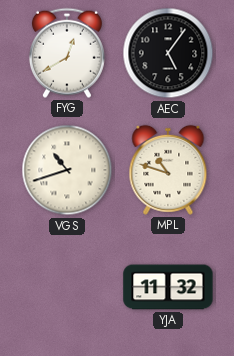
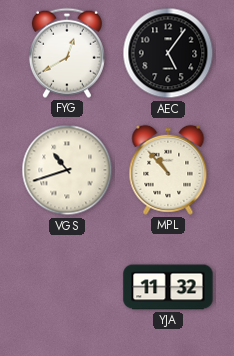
MPL: 10:48 -> 10:53
